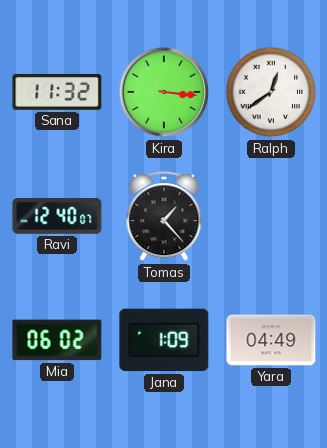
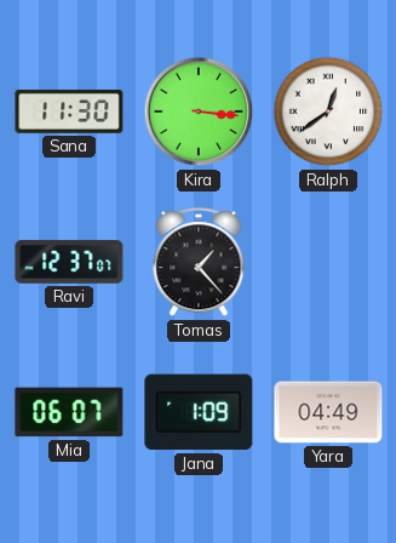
Sana: 11:32 -> 11:30
Ravi: 12:40 -> 12:37
Mia: 06:02 -> 06:07
